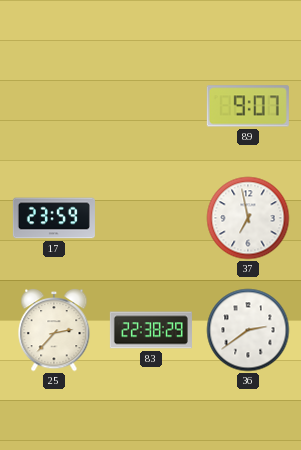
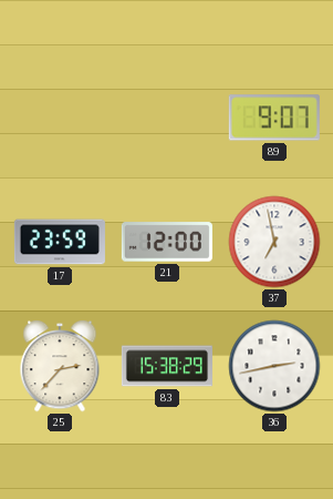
21: none -> 12:00
83: 22:38 -> 15:38
36: 2:39 -> 2:43
